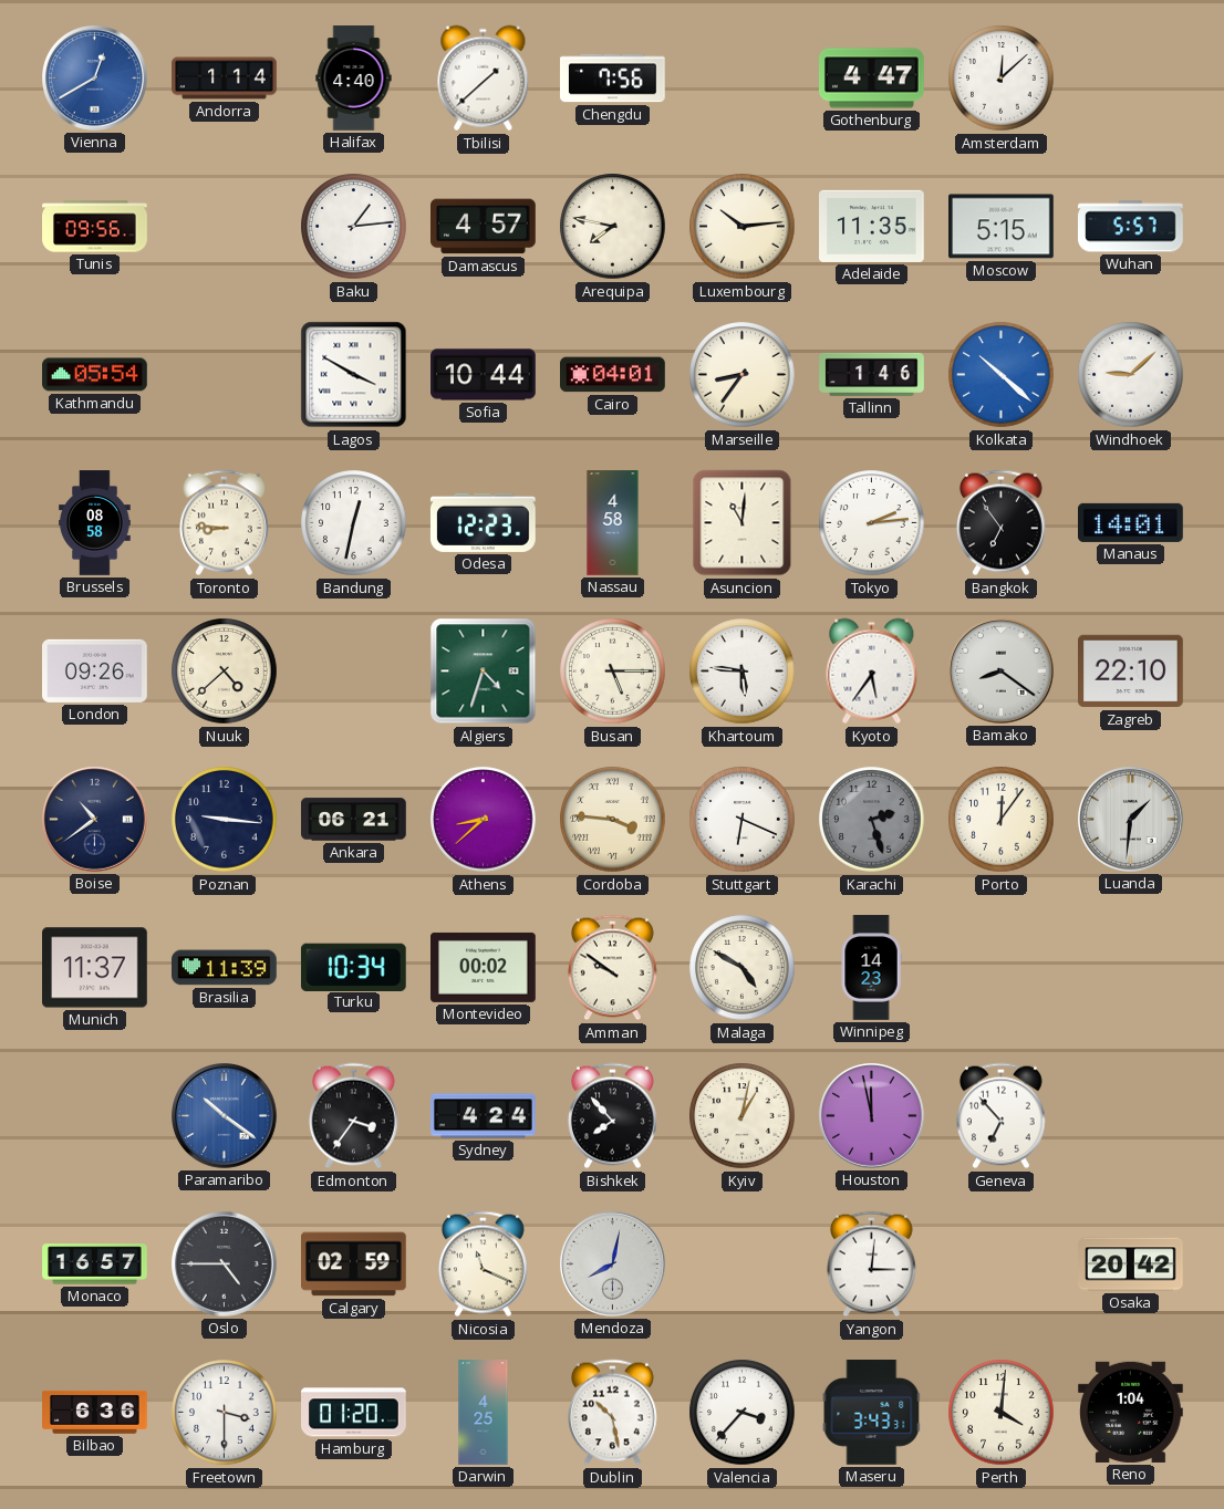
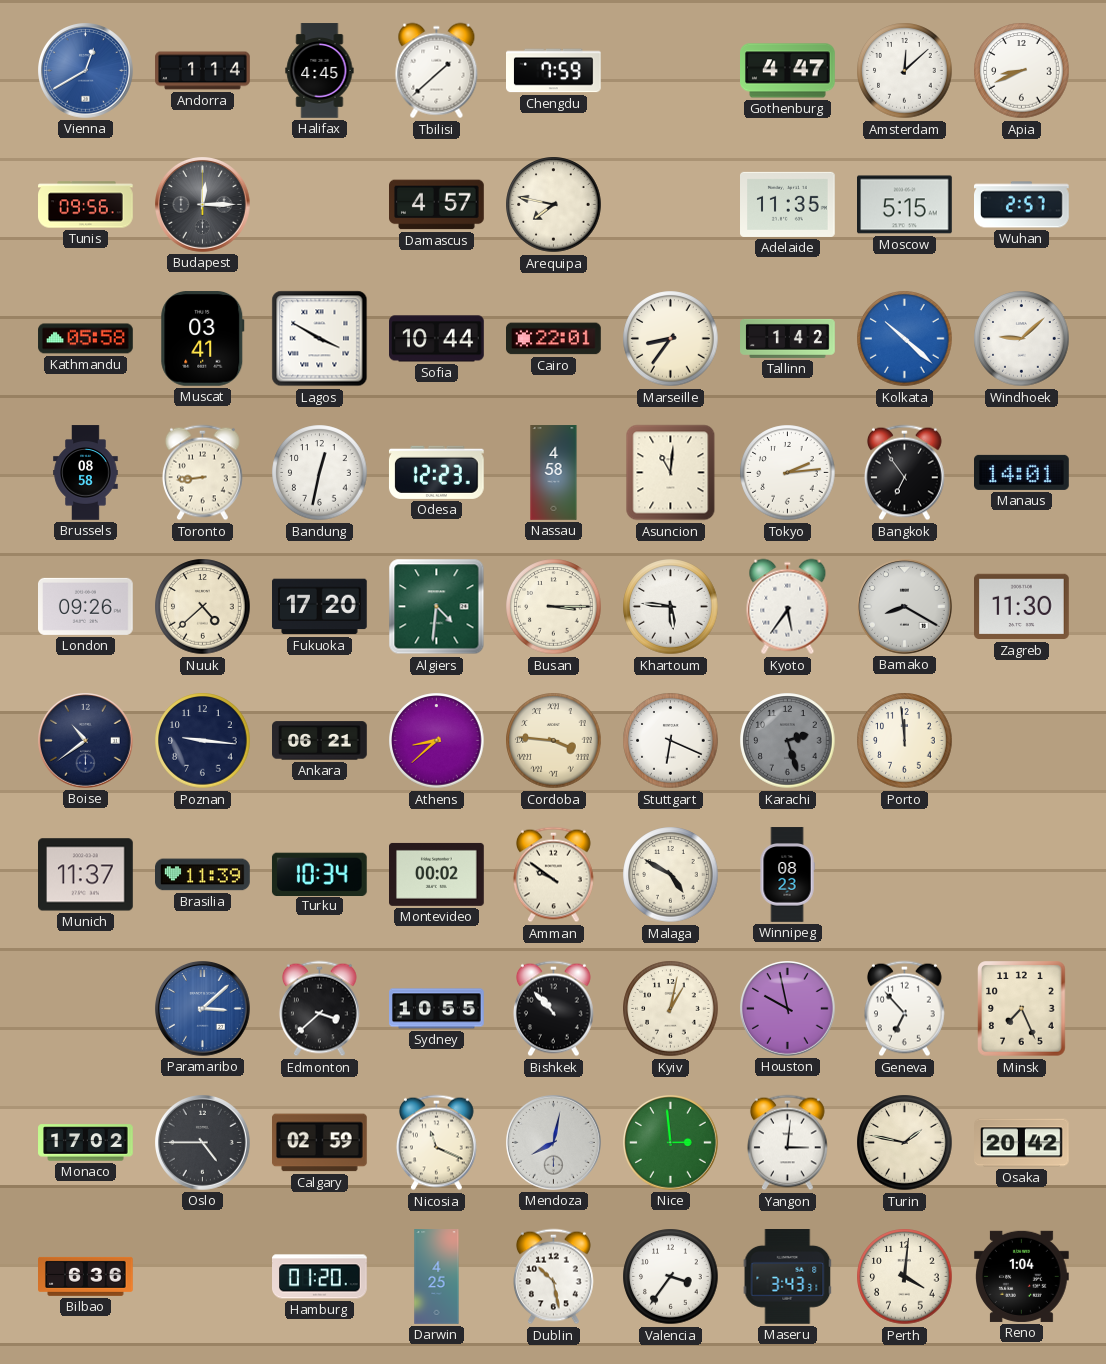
Halifax: 4:40 -> 4:45
Chengdu: 7:56 -> 7:59
Apia: none -> 8:41
Budapest: none -> 12:15
Baku: 1:14 -> none
Luxembourg: 10:14 -> none
Wuhan: 5:57 -> 2:57
Kathmandu: 05:54 -> 05:58
Muscat: none -> 03:41
Cairo: 04:01 -> 22:01
Tallinn: 1:46 -> 1:42
Toronto: 8:46 -> 8:44
Fukuoka: none -> 17:20
Algiers: 4:33 -> 4:31
Busan: 5:15 -> 3:15
Bamako: 8:21 -> 8:20
Zagreb: 22:10 -> 11:30
Porto: 12:06 -> 11:59
Luanda: 1:31 -> none
Winnipeg: 14:23 -> 08:23
Paramaribo: 10:21 -> 3:08
Edmonton: 3:36 -> 3:38
Sydney: 4:24 -> 10:55
Bishkek: 7:53 -> 10:53
Houston: 11:58 -> 9:58
Minsk: none -> 7:26
Monaco: 16:57 -> 17:02
Nice: none -> 2:59
Turin: none -> 1:47
Freetown: 3:30 -> none
Valencia: 3:37 -> 3:36
